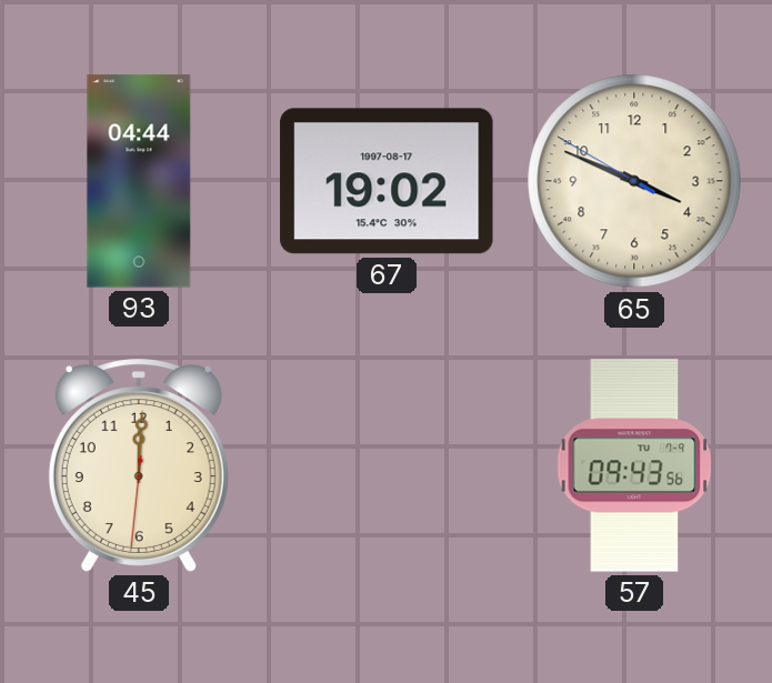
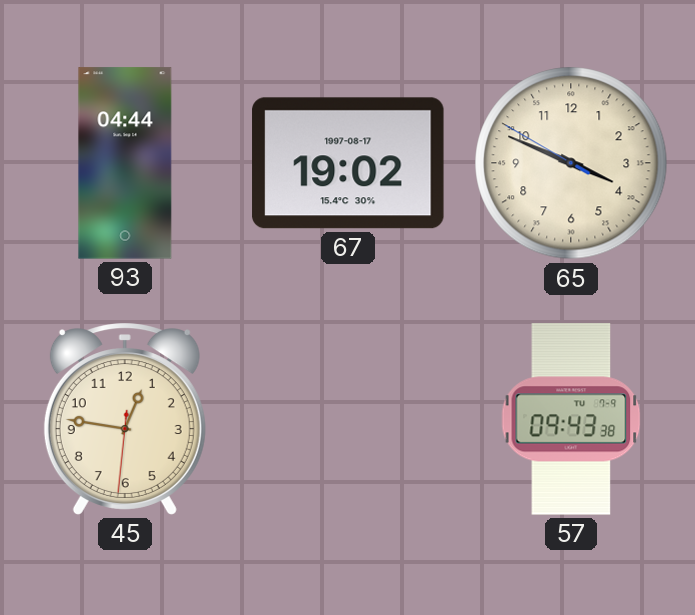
45: 12:00 -> 12:46
57: 09:43:56 -> 09:43:38
